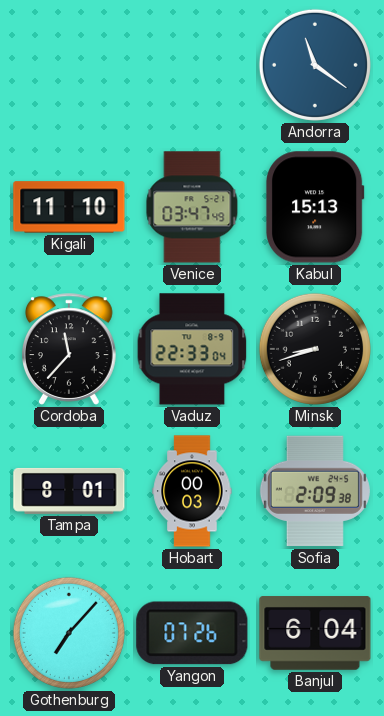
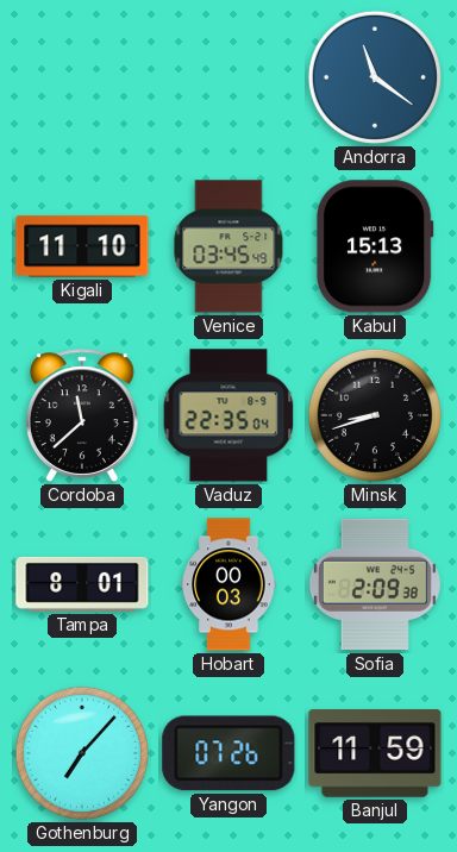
Venice: 03:47 -> 03:45
Cordoba: 11:37 -> 11:38
Vaduz: 22:33 -> 22:35
Banjul: 6:04 -> 11:59
